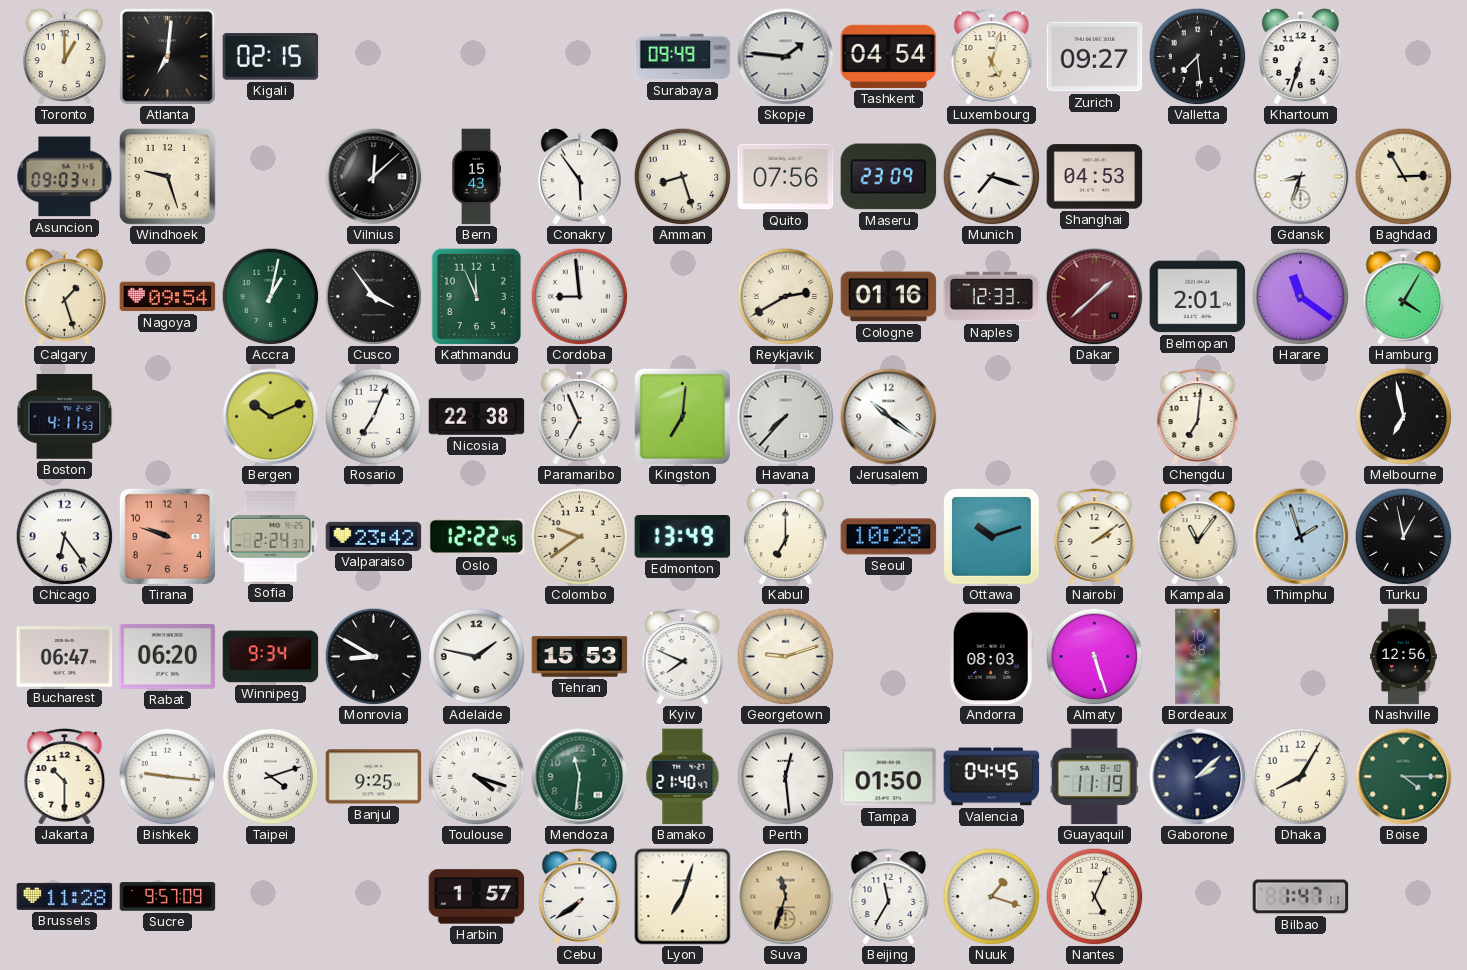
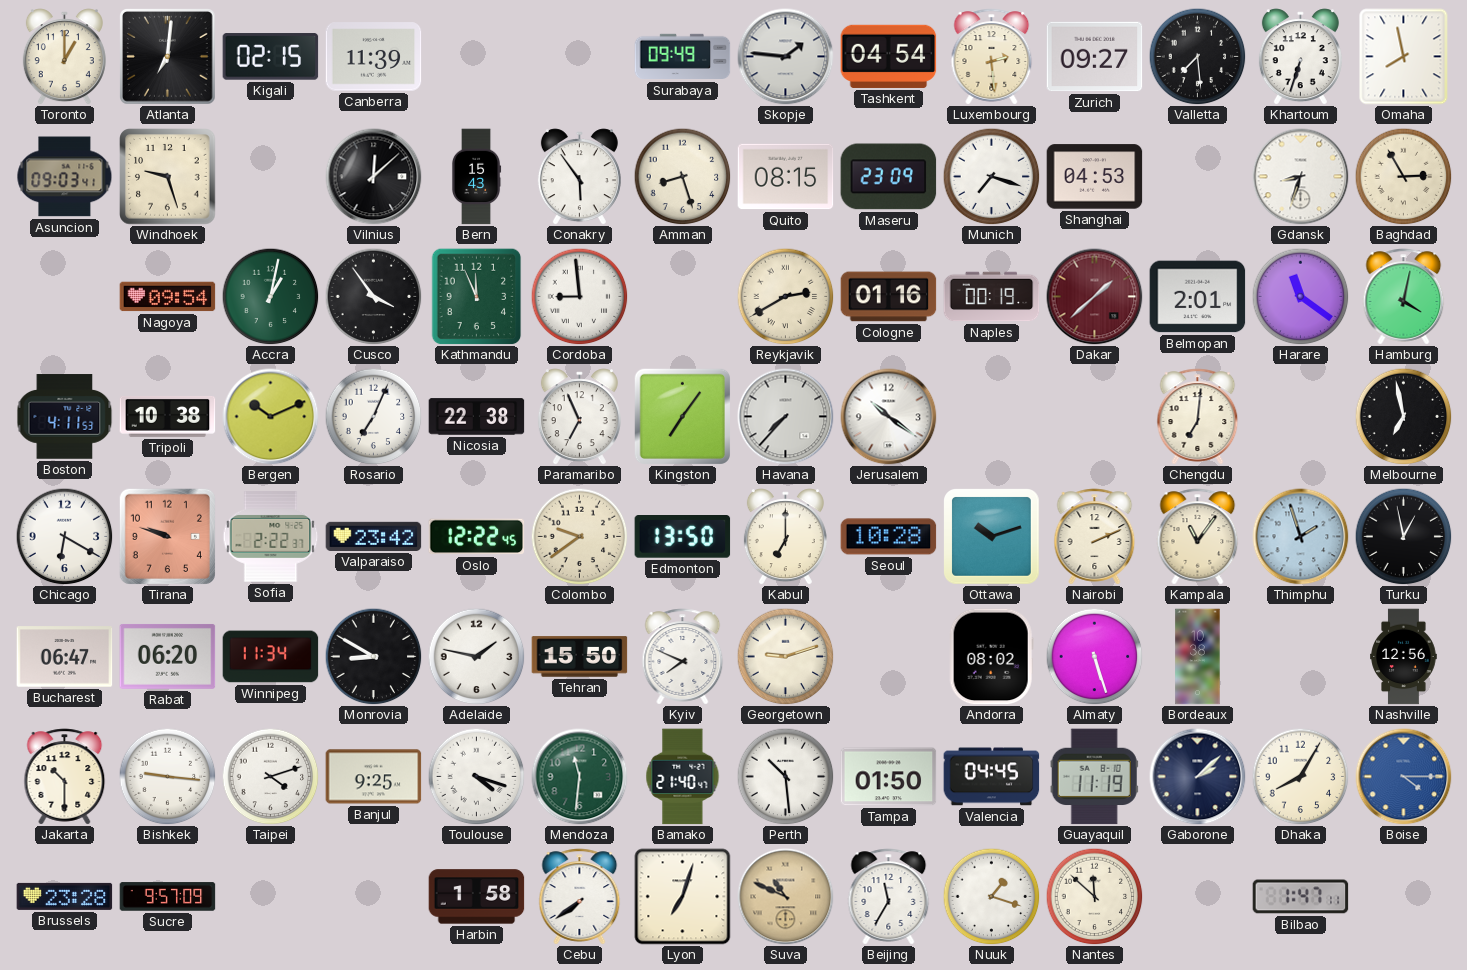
Canberra: none -> 11:39
Luxembourg: 5:03 -> 2:29
Omaha: none -> 7:58
Quito: 07:56 -> 08:15
Calgary: 1:27 -> none
Naples: 12:33 -> 00:19
Hamburg: 4:05 -> 4:02
Tripoli: none -> 10:38
Kingston: 7:01 -> 7:06
Chicago: 6:24 -> 6:20
Sofia: 2:24 -> 2:22
Edmonton: 13:49 -> 13:50
Nairobi: 2:09 -> 2:11
Winnipeg: 9:34 -> 11:34
Tehran: 15:53 -> 15:50
Andorra: 08:03 -> 08:02
Perth: 12:29 -> 10:29
Boise dial: green -> blue
Brussels: 11:28 -> 23:28
Harbin: 1:57 -> 1:58
Suva: 11:33 -> 10:49
Nantes: 5:04 -> 11:52
